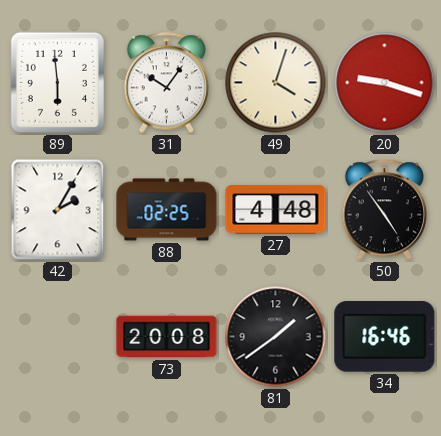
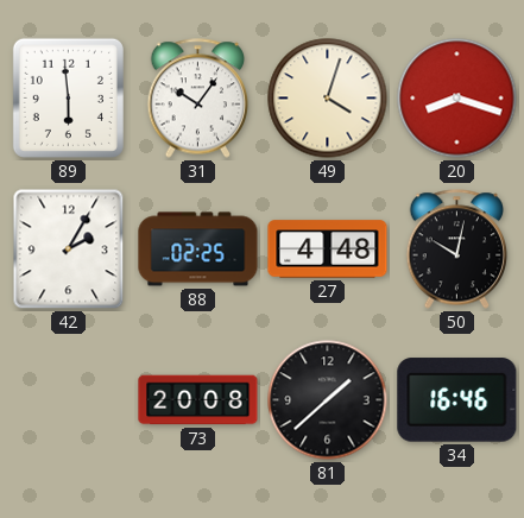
20: 9:18 -> 8:18
50: 4:54 -> 10:02
81: 1:39 -> 1:38
